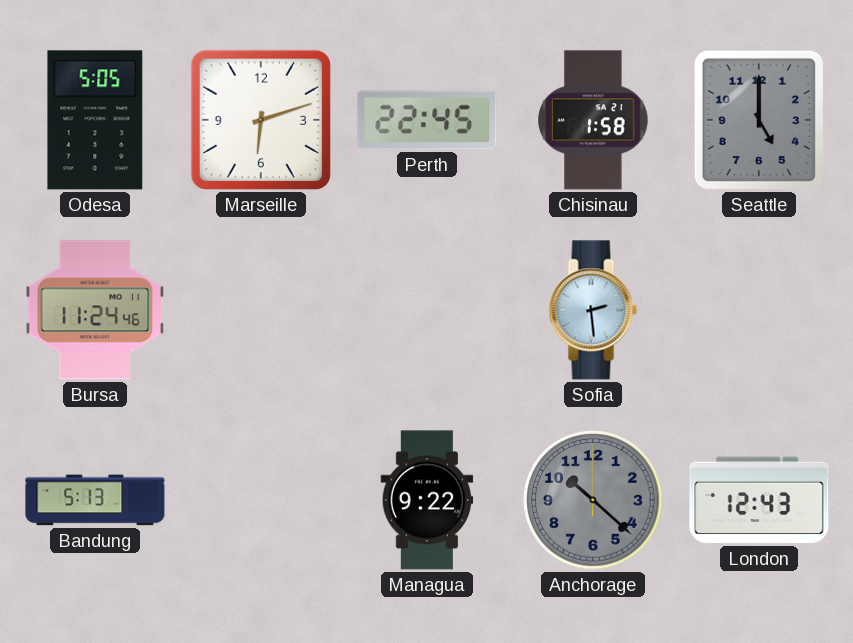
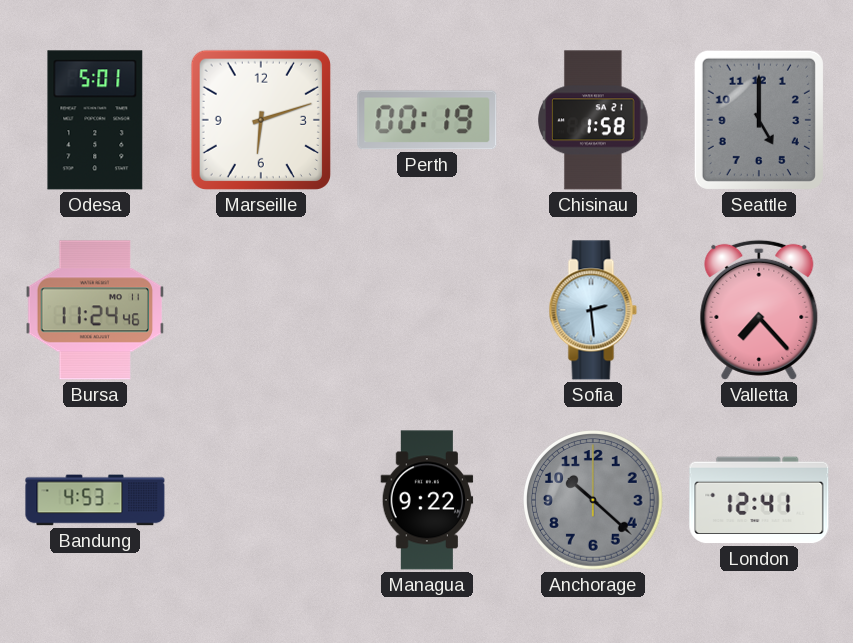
Odesa: 5:05 -> 5:01
Perth: 22:45 -> 00:19
Valletta: none -> 7:23
Bandung: 5:13 -> 4:53
London: 12:43 -> 12:41
